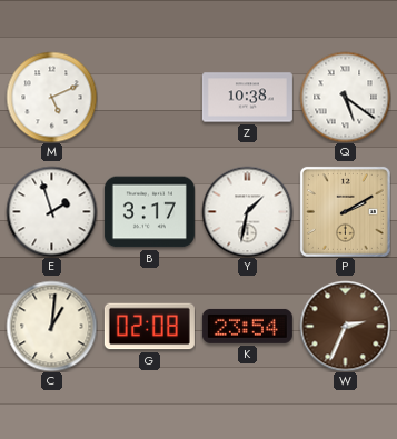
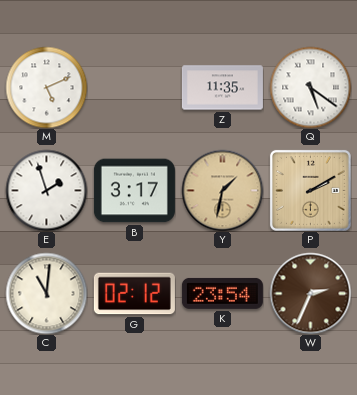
Z: 10:38 -> 11:35
Y dial: white -> champagne
C: 1:01 -> 11:01
G: 02:08 -> 02:12
